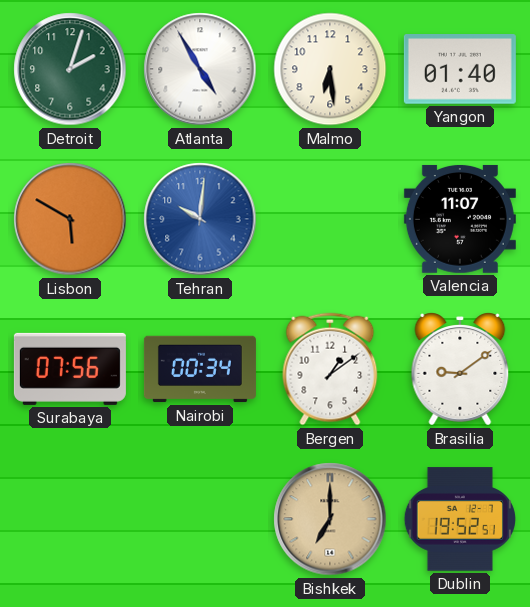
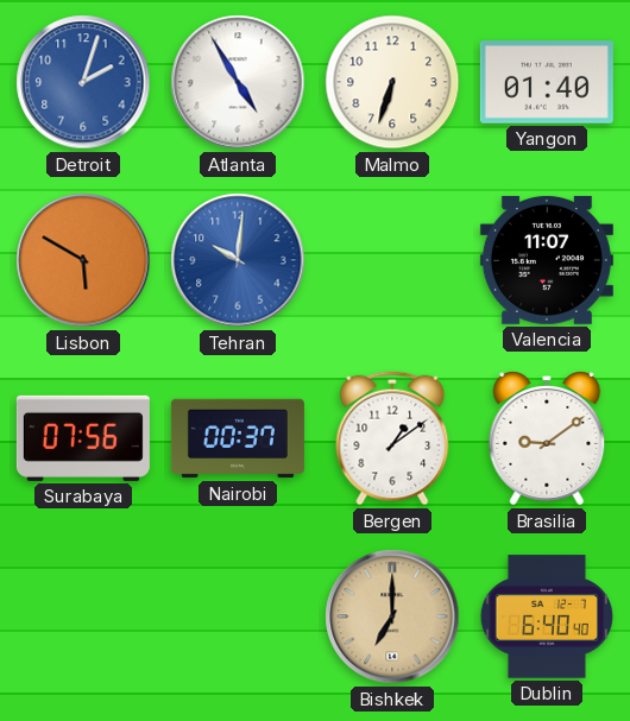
Detroit dial: green -> blue
Malmo: 6:29 -> 6:33
Nairobi: 00:34 -> 00:37
Dublin: 19:52 -> 6:40
